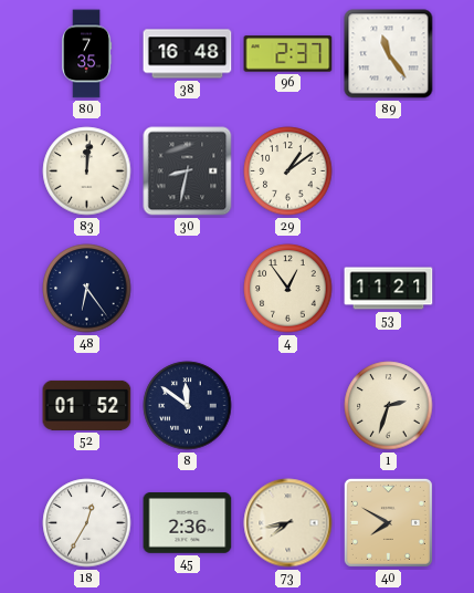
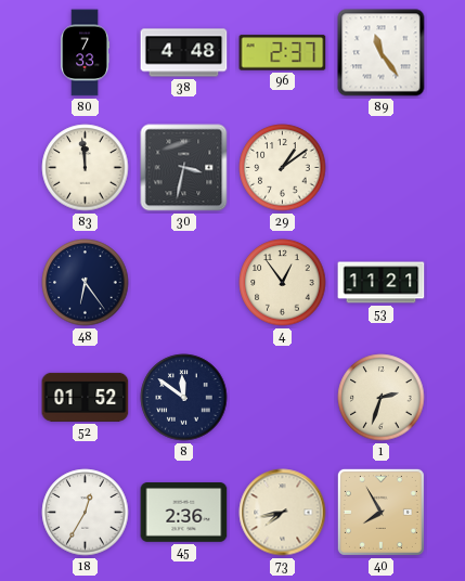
80: 7:35 -> 7:33
38: 16:48 -> 4:48
83: 12:01 -> 11:59
30: 8:32 -> 3:32
40: 7:50 -> 7:55
